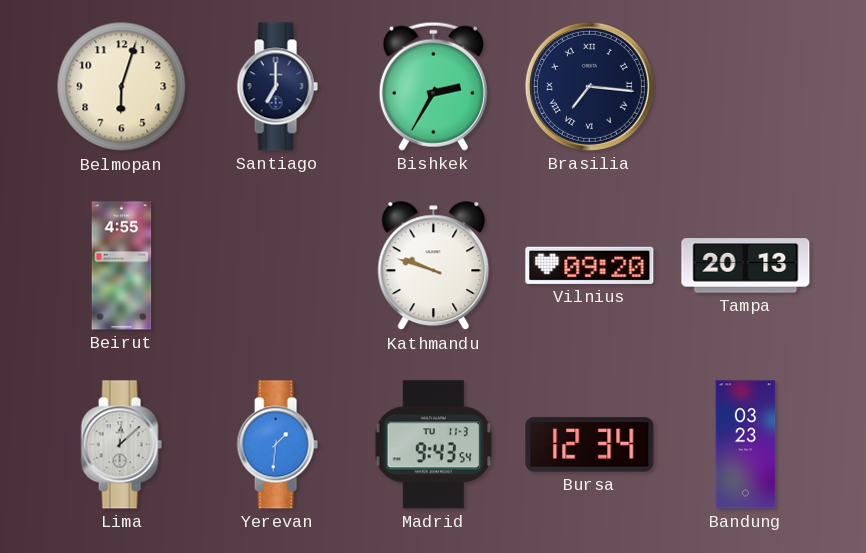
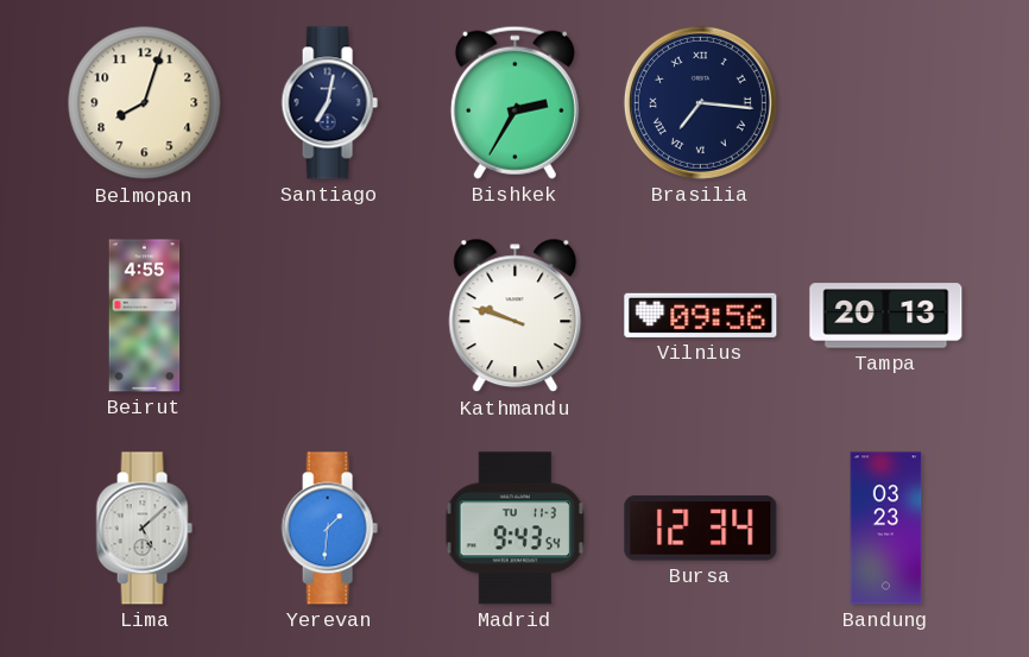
Belmopan: 6:03 -> 8:03
Santiago: 7:00 -> 7:02
Vilnius: 09:20 -> 09:56
Lima: 12:08 -> 5:08
